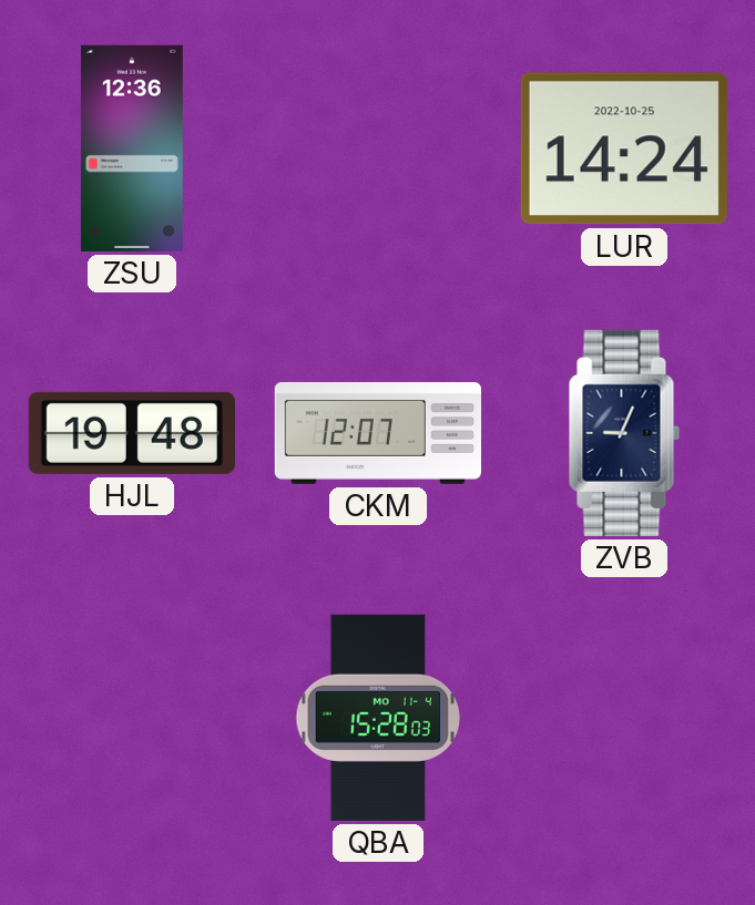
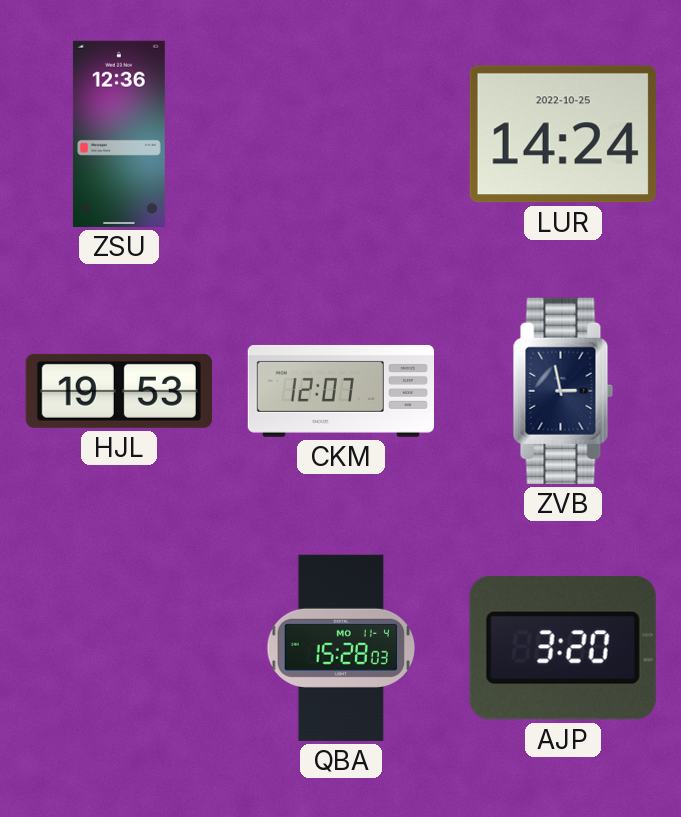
HJL: 19:48 -> 19:53
ZVB: 9:04 -> 2:58
AJP: none -> 3:20
